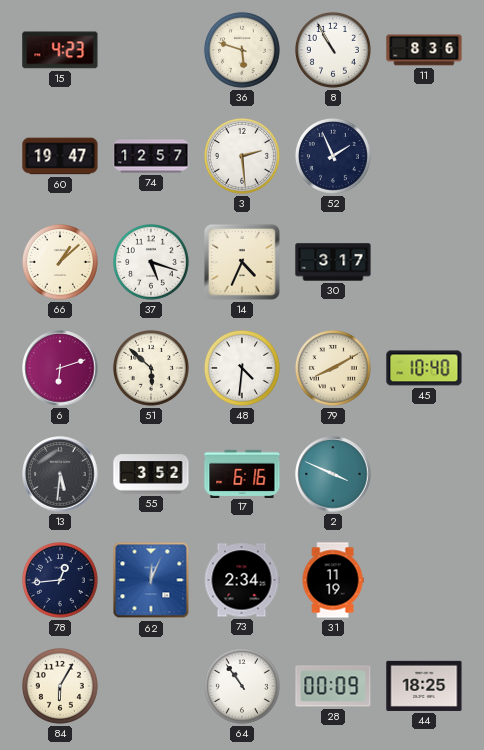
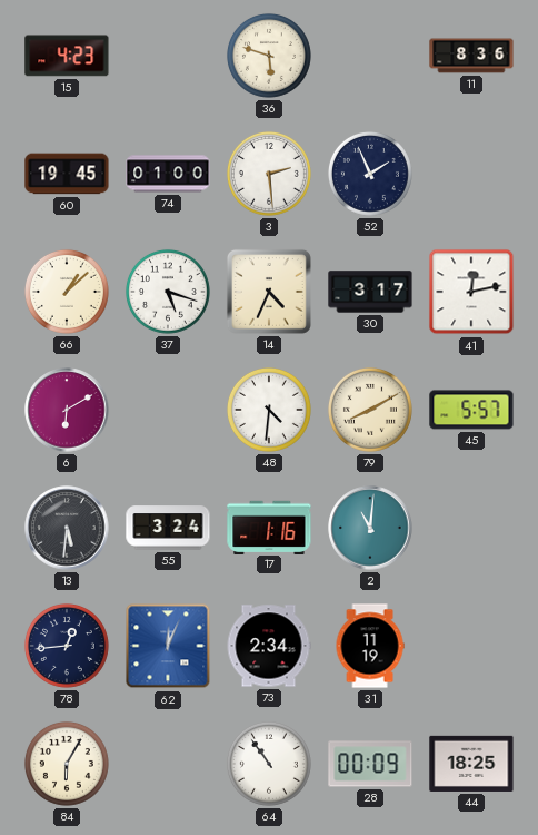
8: 10:55 -> none
60: 19:47 -> 19:45
74: 12:57 -> 01:00
41: none -> 12:13
6: 6:12 -> 6:10
51: 5:52 -> none
45: 10:40 -> 5:57
55: 3:52 -> 3:24
17: 6:16 -> 1:16
2: 3:49 -> 11:01
